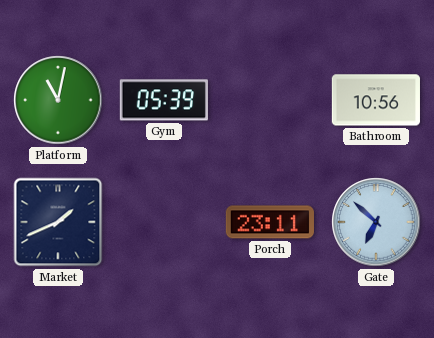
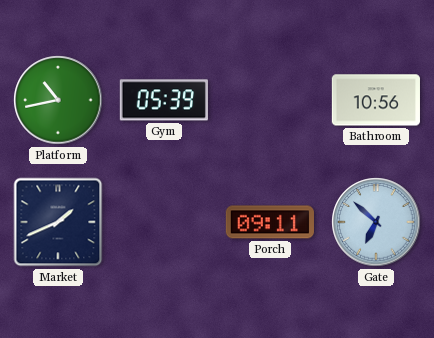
Platform: 11:02 -> 10:43
Porch: 23:11 -> 09:11
